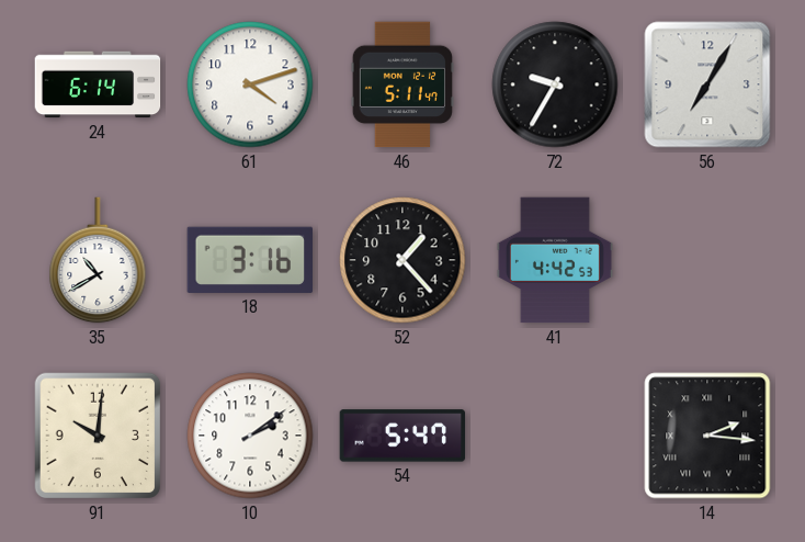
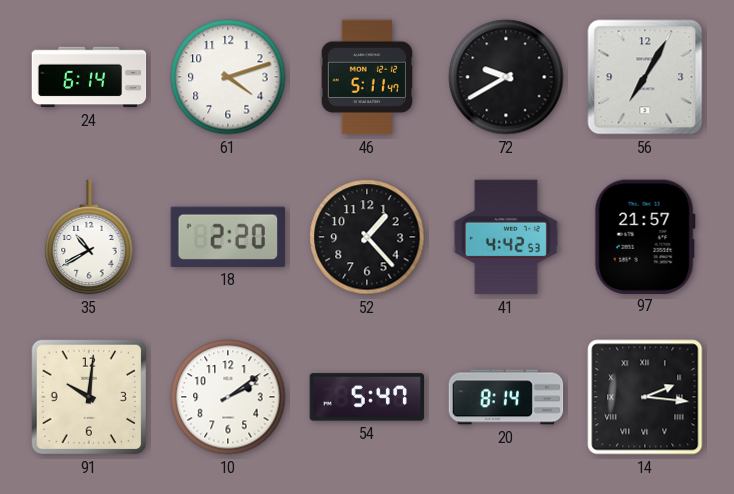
72: 9:35 -> 9:40
18: 3:16 -> 2:20
97: none -> 21:57
20: none -> 8:14
